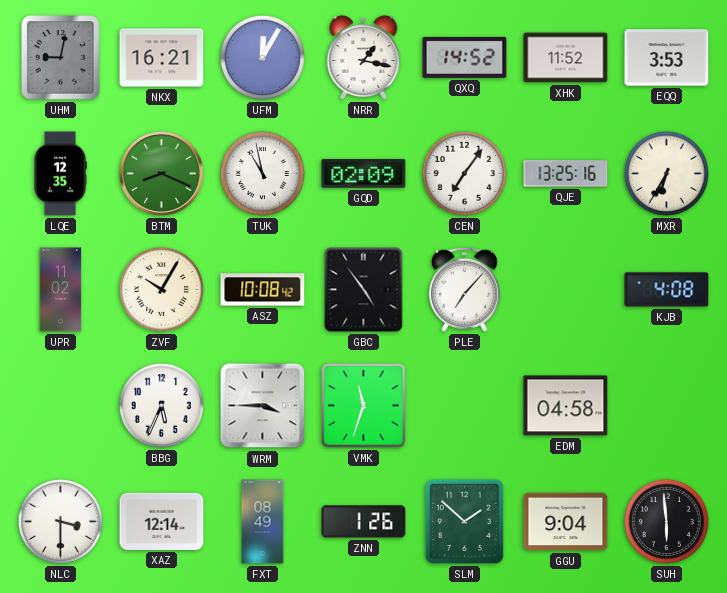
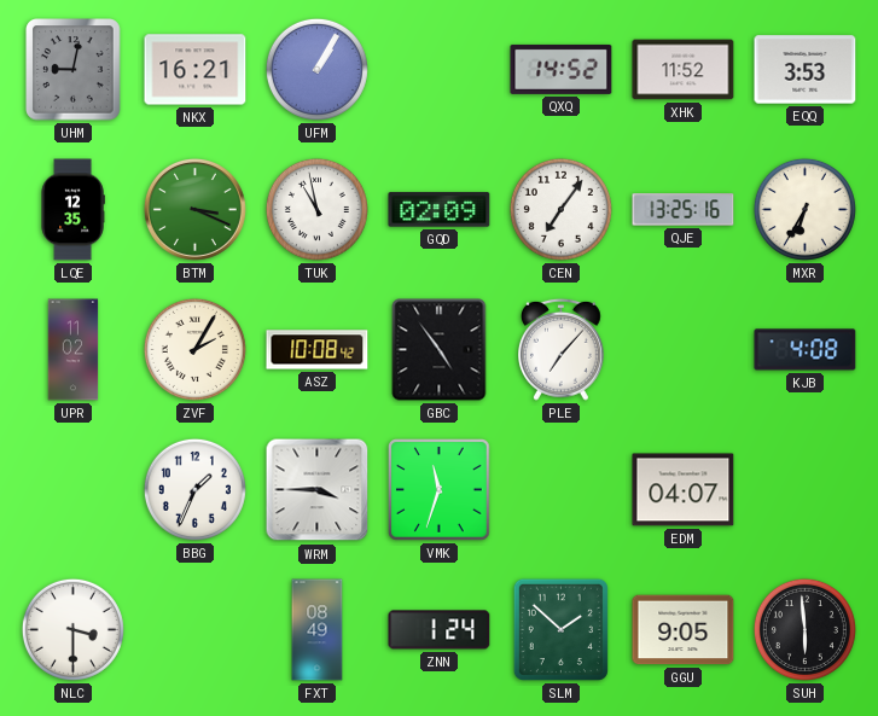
UFM: 12:05 -> 1:05
NRR: 1:17 -> none
BTM: 8:19 -> 3:19
ZVF: 10:05 -> 2:05
BBG: 5:34 -> 1:34
EDM: 04:58 -> 04:07
XAZ: 12:14 -> none
ZNN: 1:26 -> 1:24
GGU: 9:04 -> 9:05
